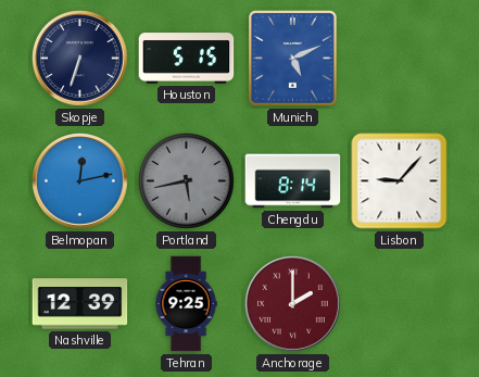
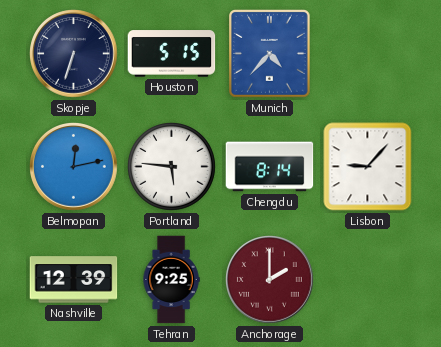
Munich: 5:11 -> 4:37
Portland: 5:43 -> 5:46
Portland dial: grey -> white
